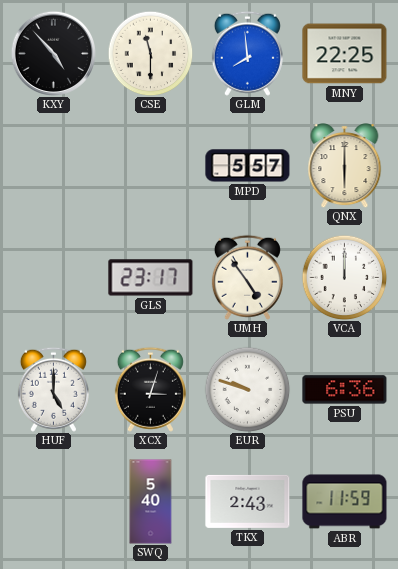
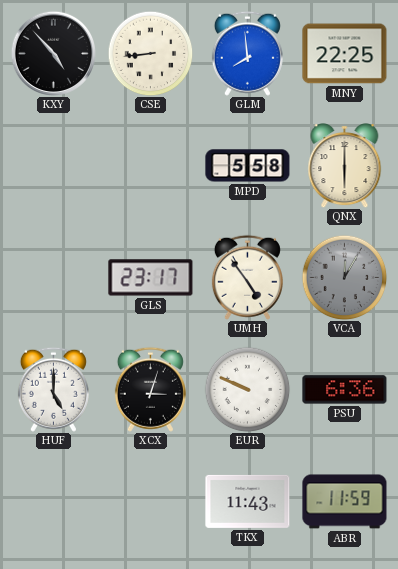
CSE: 11:30 -> 8:44
MPD: 5:57 -> 5:58
VCA: 12:00 -> 12:05
VCA dial: white -> grey
EUR: 9:48 -> 9:49
SWQ: 5:40 -> none
TKX: 2:43 -> 11:43
